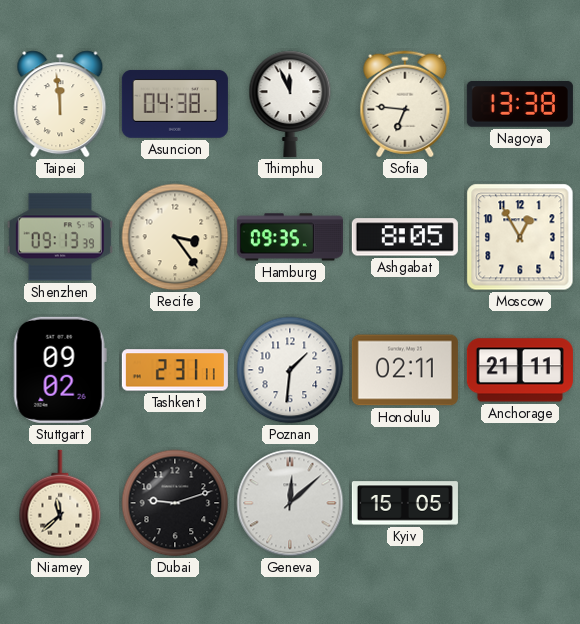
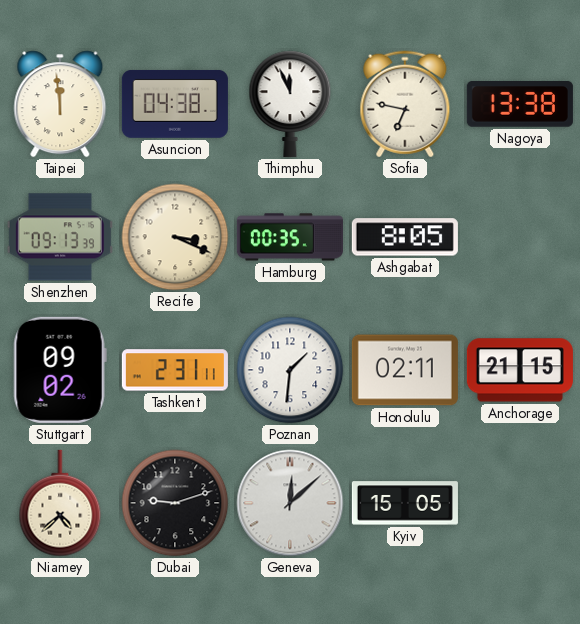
Sofia: 6:46 -> 6:47
Recife: 3:24 -> 3:19
Hamburg: 09:35 -> 00:35
Moscow: 12:55 -> none
Anchorage: 21:11 -> 21:15
Niamey: 11:38 -> 4:38
